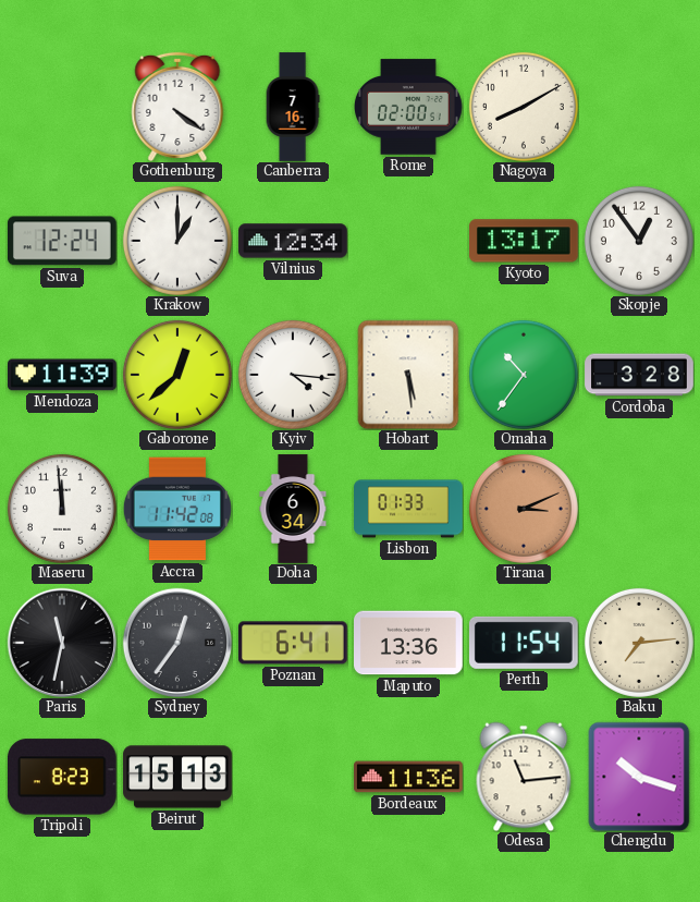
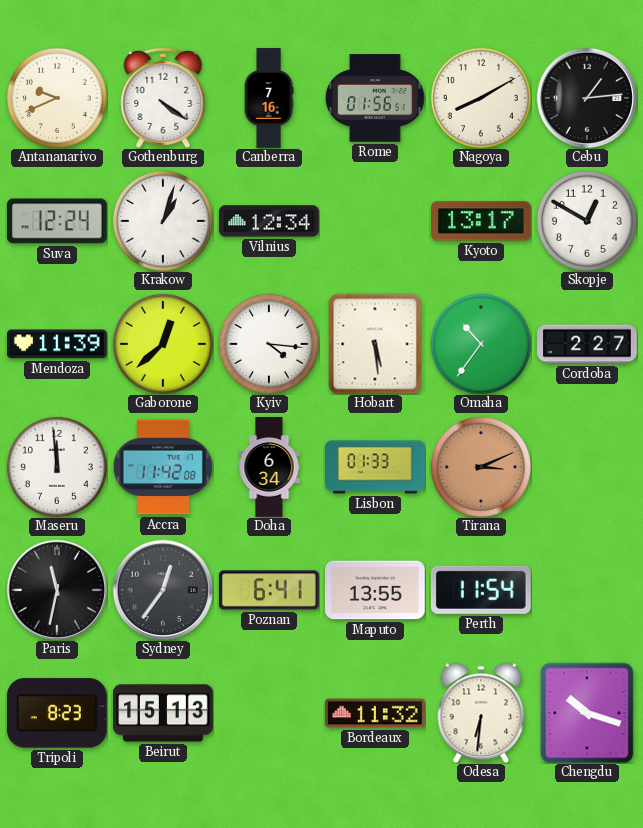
Antananarivo: none -> 9:41
Rome: 02:00 -> 01:56
Cebu: none -> 1:14
Krakow: 1:00 -> 1:03
Skopje: 12:54 -> 12:50
Cordoba: 3:28 -> 2:27
Maputo: 13:36 -> 13:55
Baku: 7:14 -> none
Bordeaux: 11:36 -> 11:32
Odesa: 11:14 -> 6:31
